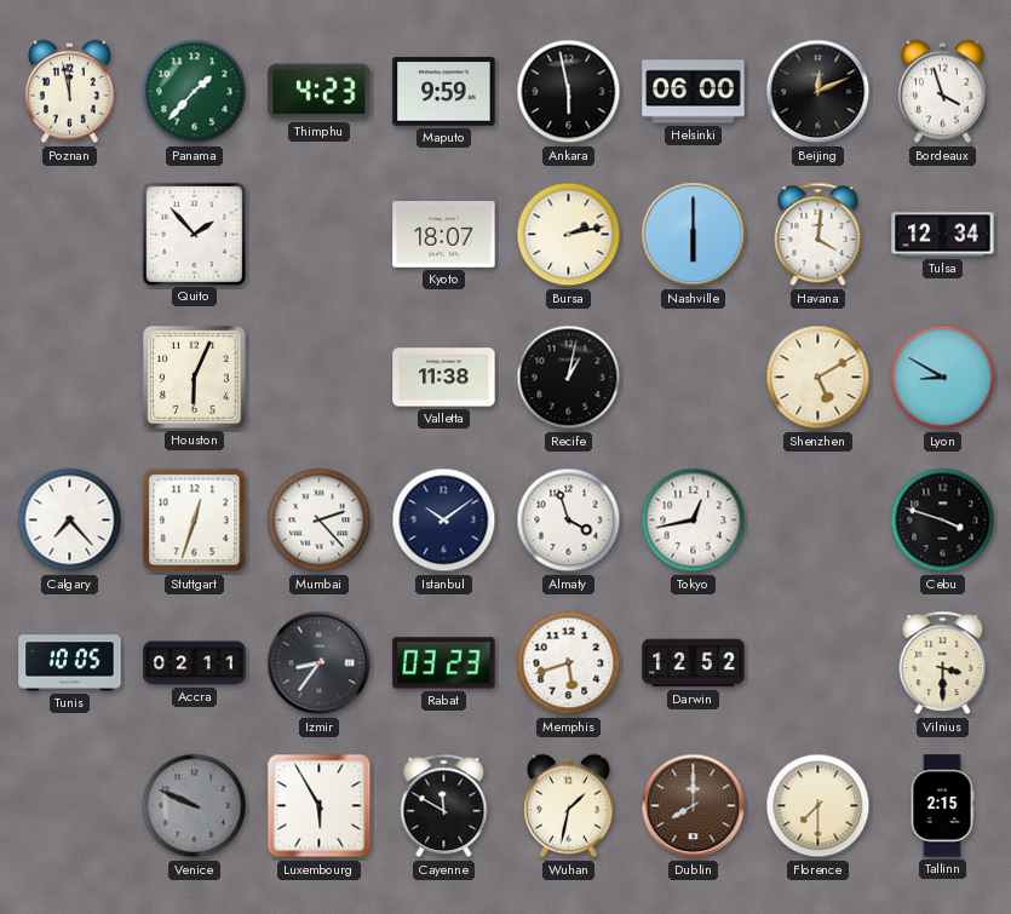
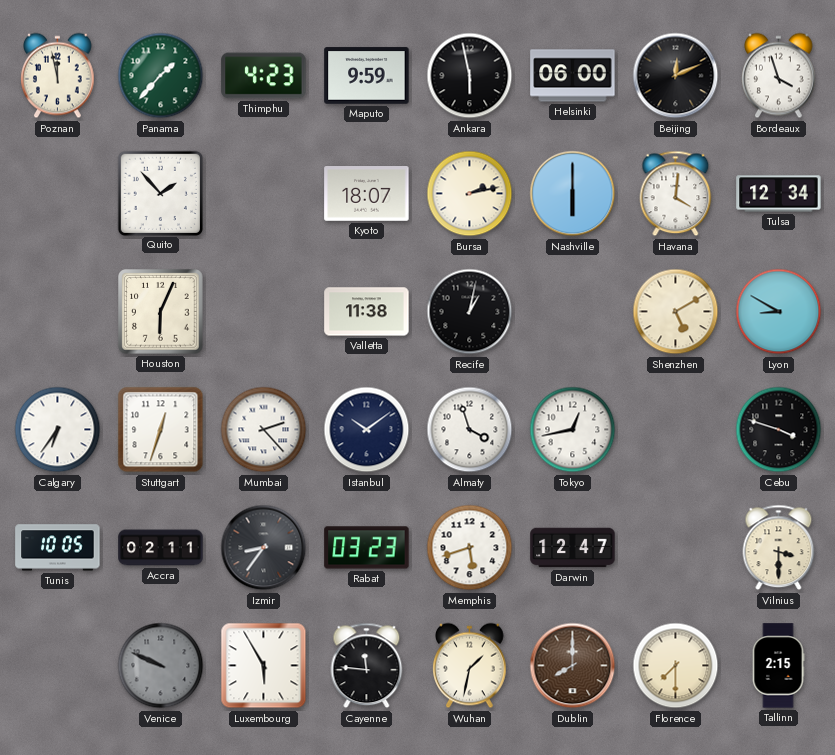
Calgary: 7:23 -> 6:36
Darwin: 12:52 -> 12:47
Cayenne: 11:50 -> 11:46
